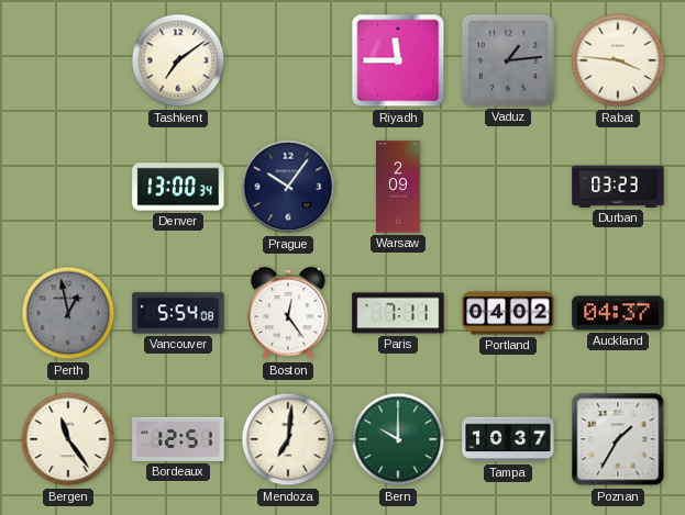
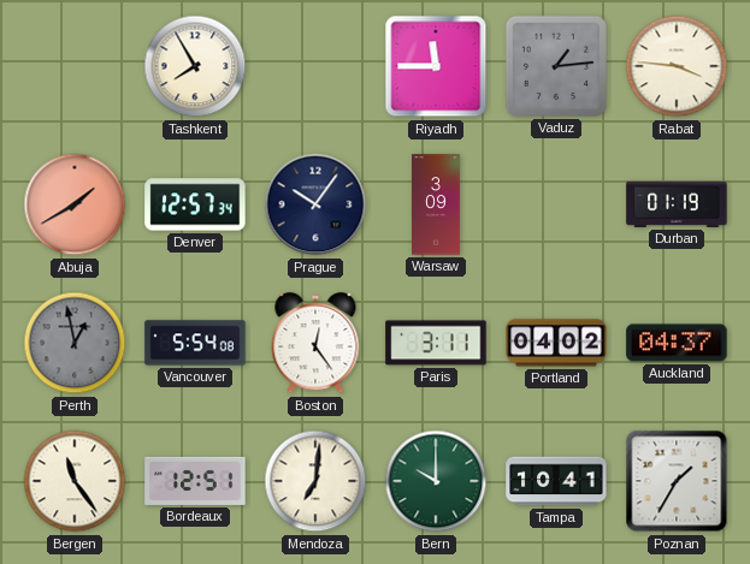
Tashkent: 7:09 -> 7:55
Abuja: none -> 1:40
Denver: 13:00 -> 12:57
Warsaw: 2:09 -> 3:09
Durban: 03:23 -> 01:19
Paris: 7:11 -> 3:11
Tampa: 10:37 -> 10:41
